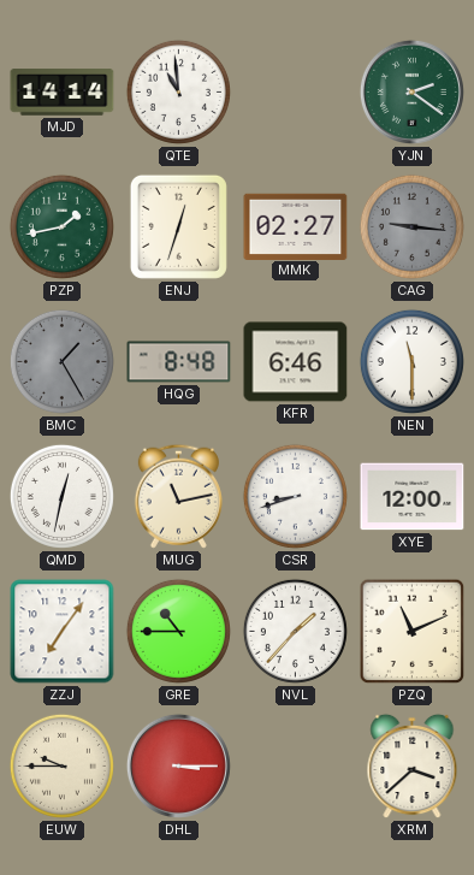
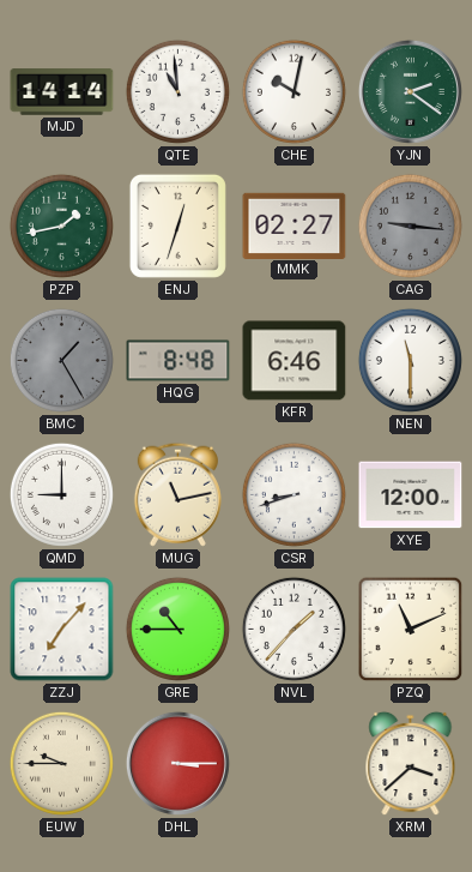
CHE: none -> 10:02
QMD: 12:32 -> 9:00
ZZJ: 7:06 -> 7:07
